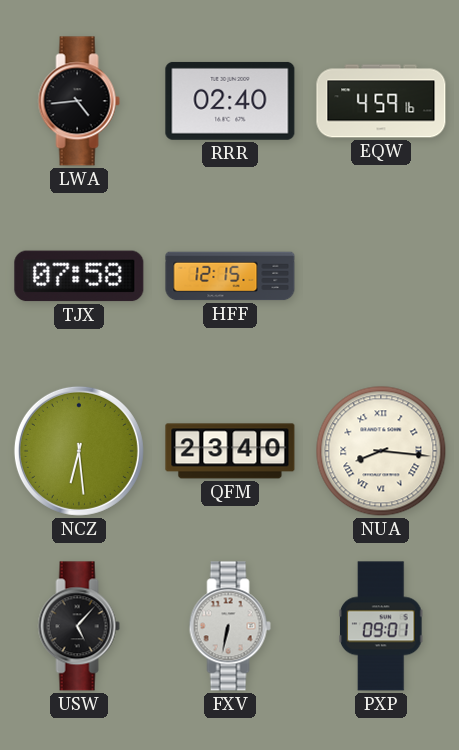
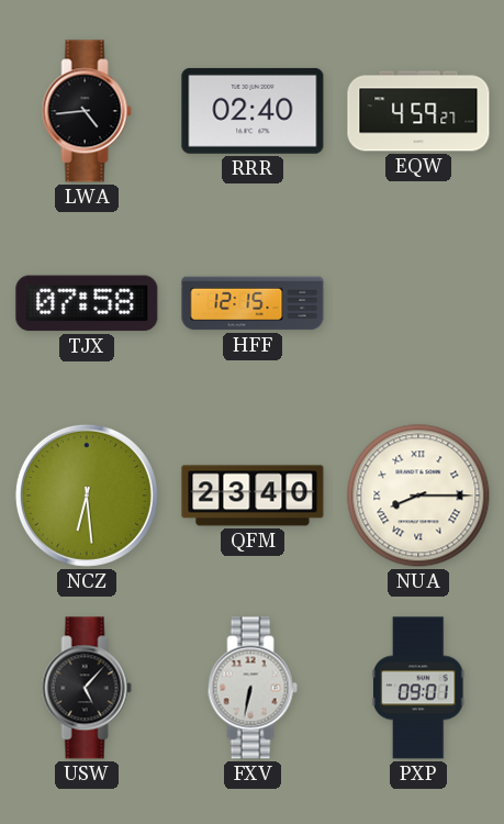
EQW: 4:59:16 -> 4:59:27
NUA: 8:16 -> 8:15
